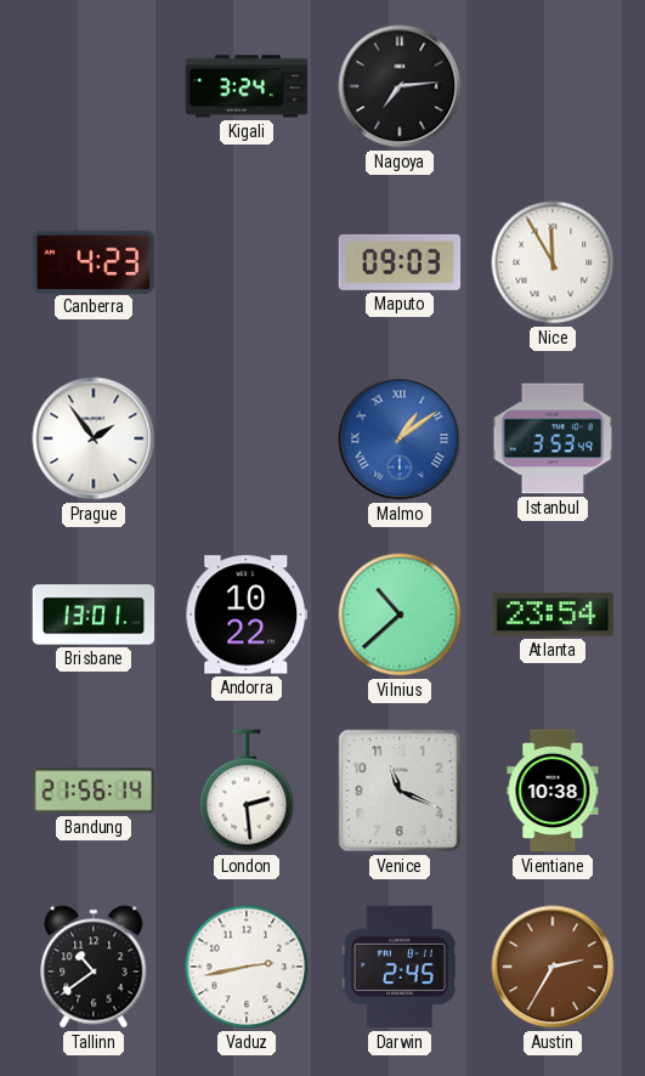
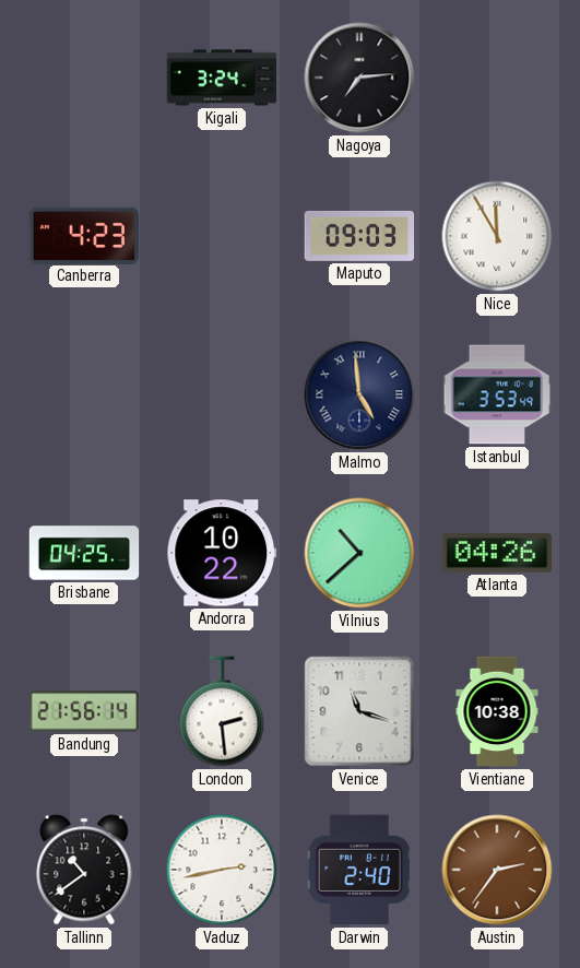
Prague: 1:54 -> none
Malmo: 1:09 -> 4:59
Malmo dial: blue -> navy
Brisbane: 13:01 -> 04:25
Atlanta: 23:54 -> 04:26
Venice: 11:19 -> 11:18
Darwin: 2:45 -> 2:40
Austin: 2:35 -> 2:36
